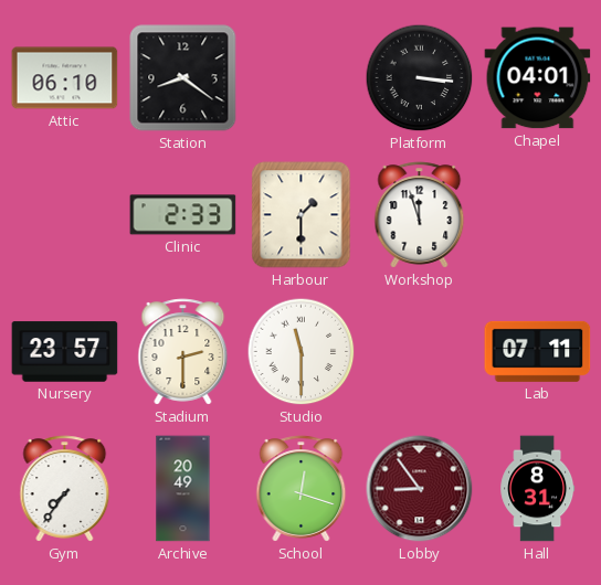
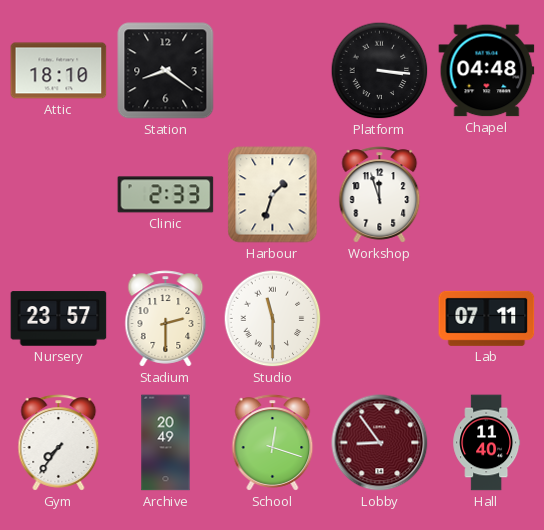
Attic: 06:10 -> 18:10
Chapel: 04:01 -> 04:48
Harbour: 1:30 -> 1:33
Hall: 8:31 -> 11:40
